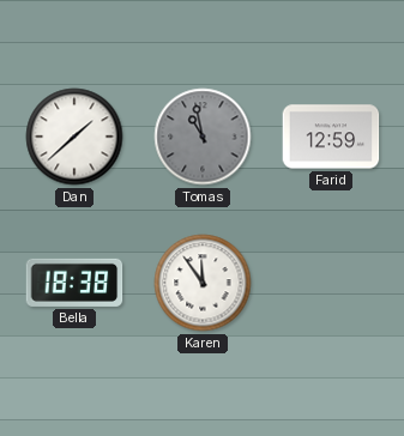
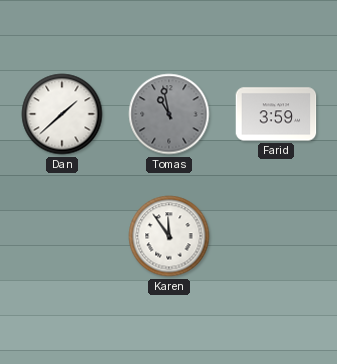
Farid: 12:59 -> 3:59
Bella: 18:38 -> none
